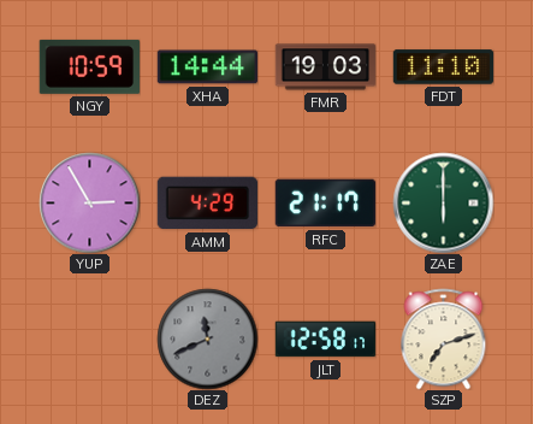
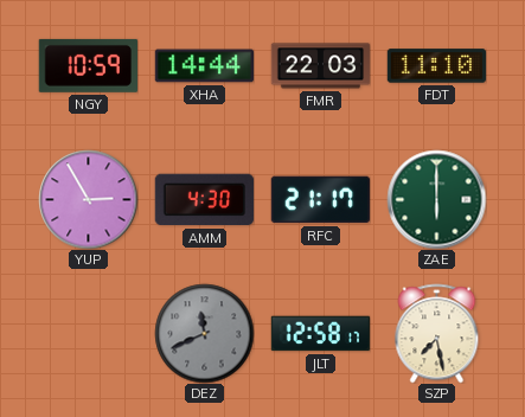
FMR: 19:03 -> 22:03
AMM: 4:29 -> 4:30
SZP: 7:12 -> 7:28
